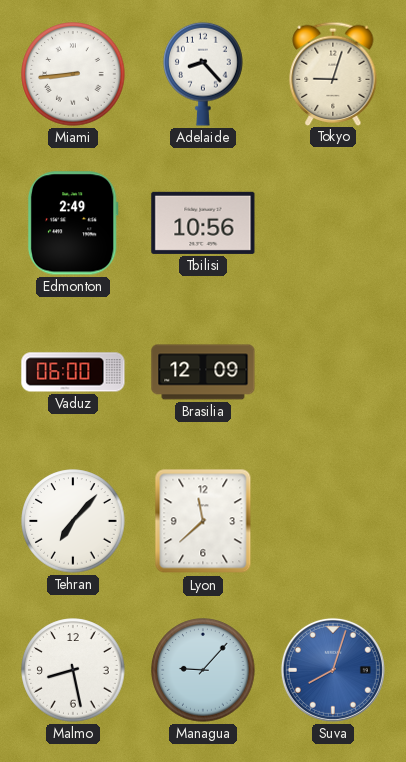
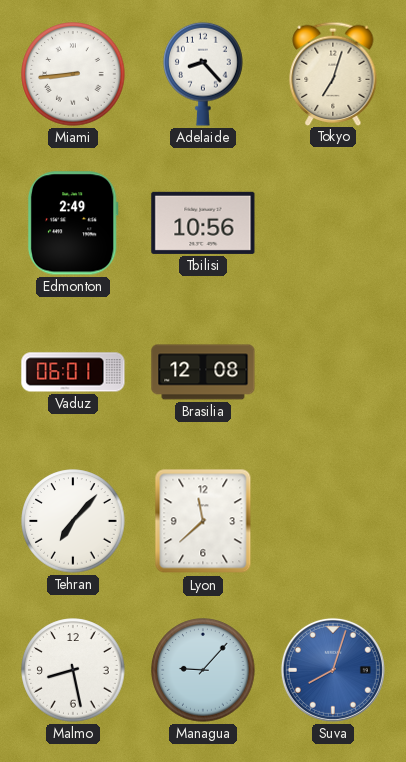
Tokyo: 9:03 -> 7:03
Vaduz: 06:00 -> 06:01
Brasilia: 12:09 -> 12:08
